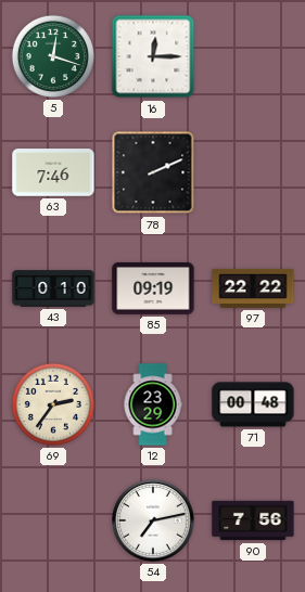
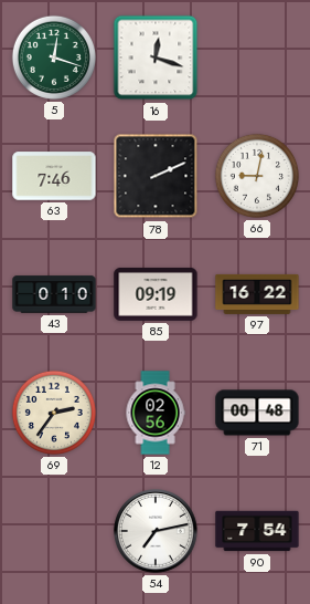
16: 12:15 -> 12:18
66: none -> 9:02
97: 22:22 -> 16:22
12: 23:29 -> 02:56
90: 7:56 -> 7:54
